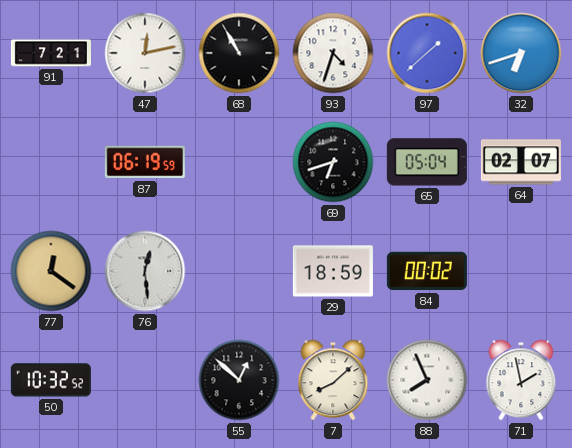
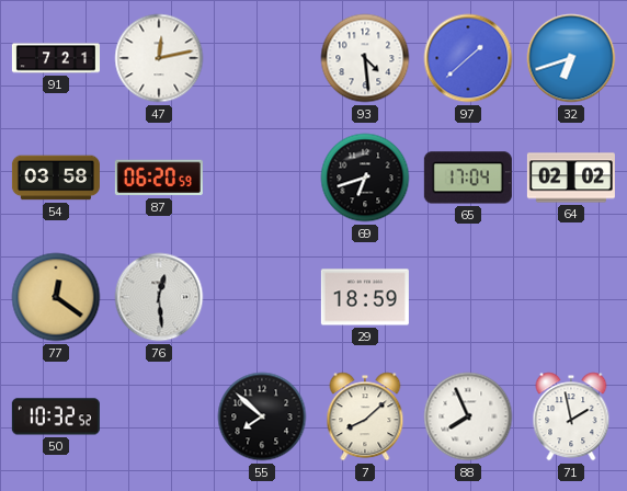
68: 10:55 -> none
93: 4:33 -> 4:29
54: none -> 03:58
87: 06:19 -> 06:20
65: 05:04 -> 17:04
64: 02:07 -> 02:02
84: 00:02 -> none
55: 12:52 -> 7:52
